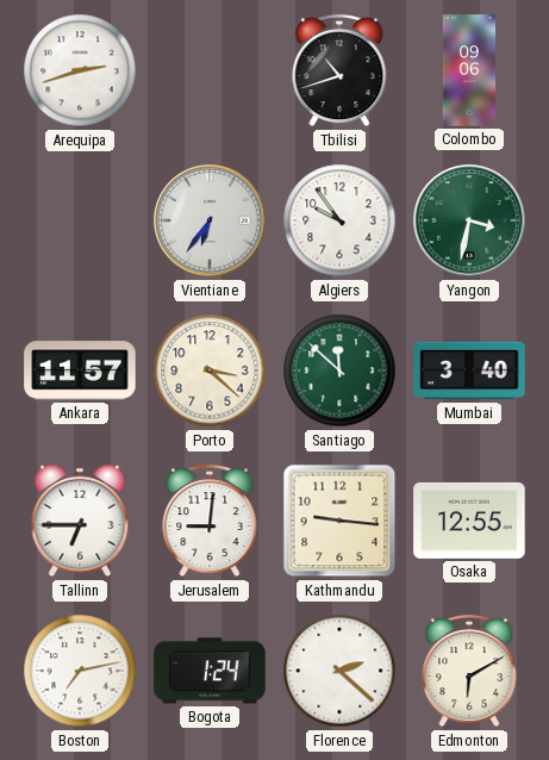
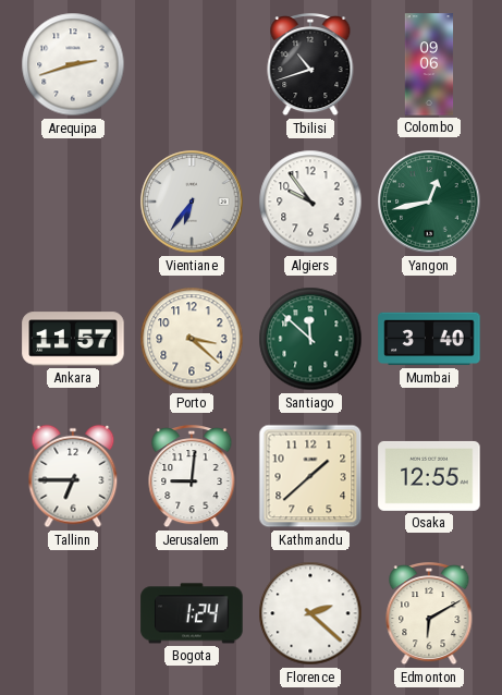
Yangon: 3:32 -> 12:43
Kathmandu: 9:16 -> 1:38
Boston: 7:13 -> none
